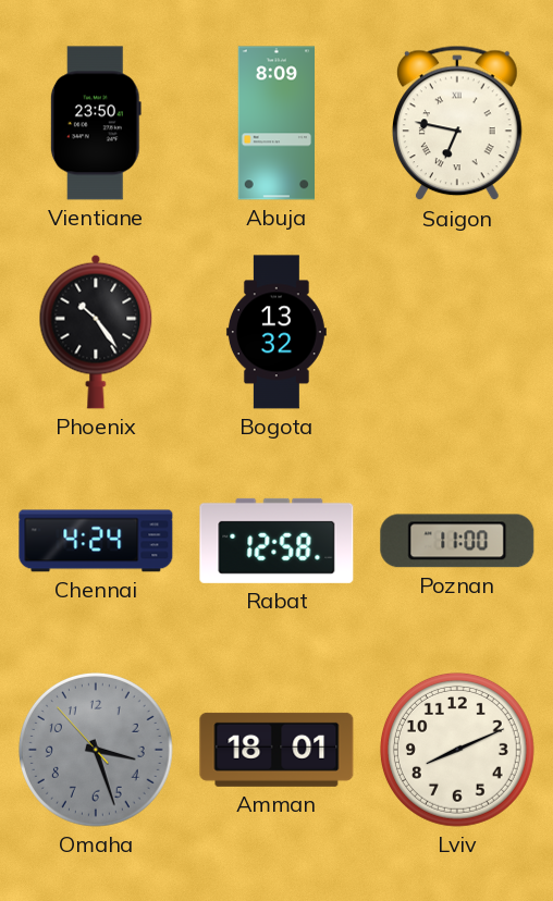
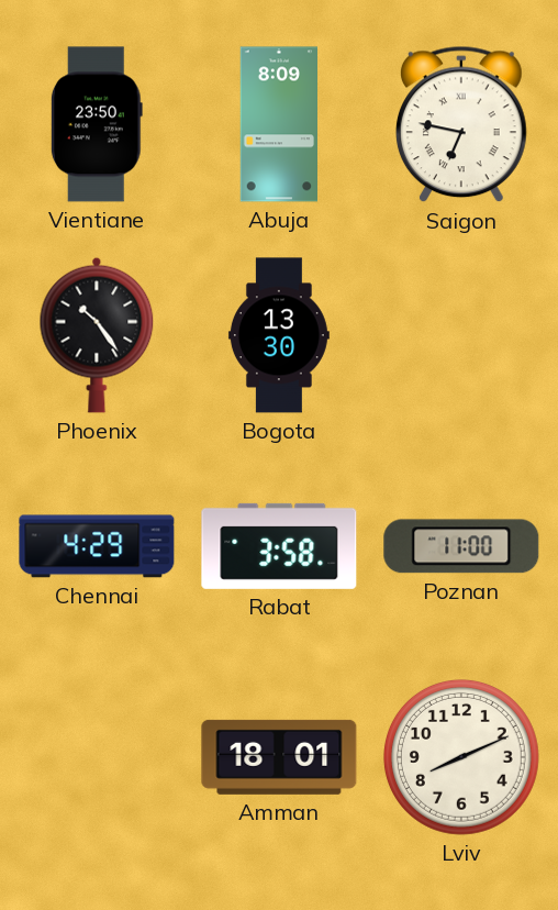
Bogota: 13:32 -> 13:30
Chennai: 4:24 -> 4:29
Rabat: 12:58 -> 3:58
Omaha: 3:26 -> none
